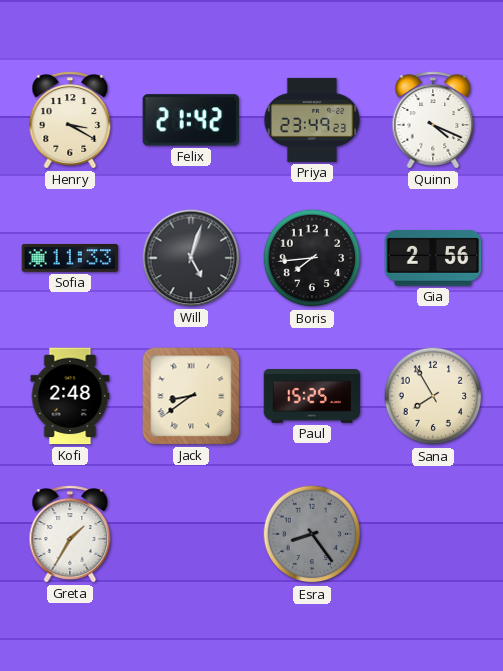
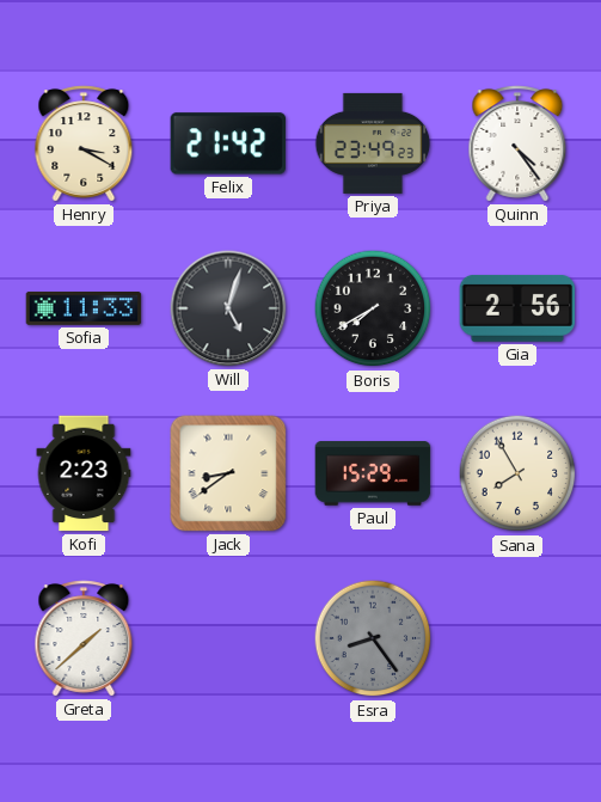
Quinn: 4:19 -> 4:24
Boris: 7:44 -> 7:40
Kofi: 2:48 -> 2:23
Paul: 15:25 -> 15:29
Greta: 1:35 -> 1:38
